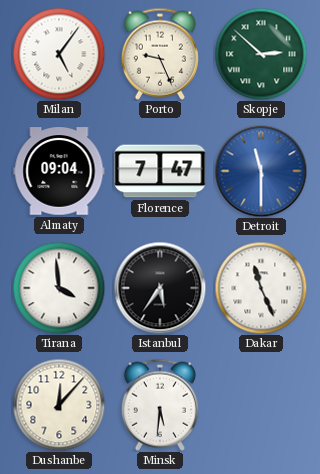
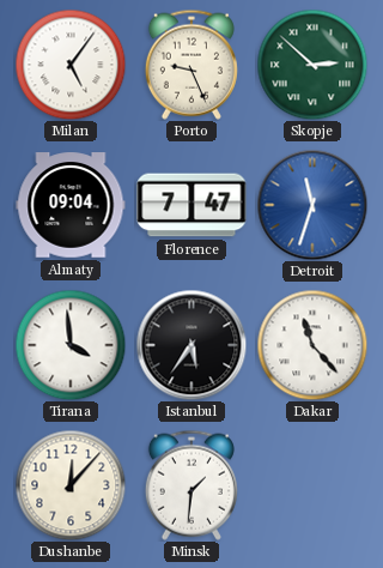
Detroit: 11:30 -> 11:33
Dakar: 11:26 -> 11:23
Minsk: 5:31 -> 1:31
